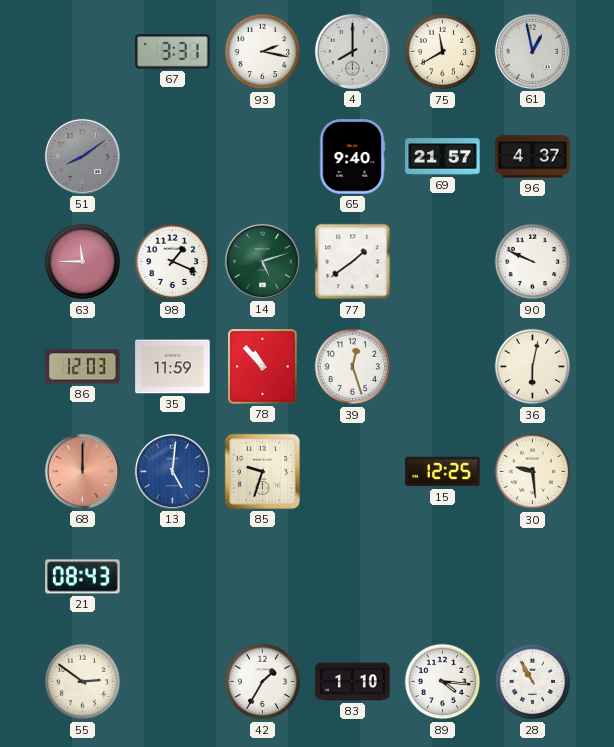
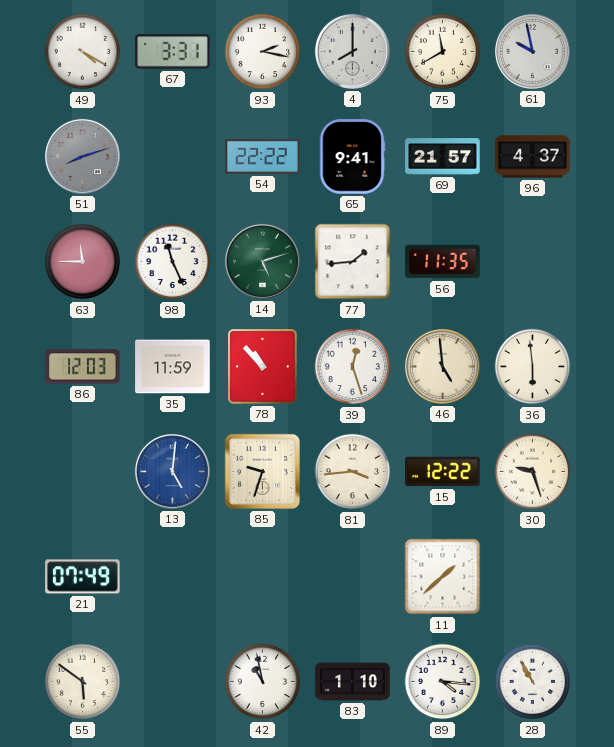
49: none -> 4:20
61: 12:58 -> 9:58
51: 8:09 -> 8:12
54: none -> 22:22
65: 9:40 -> 9:41
98: 1:19 -> 11:26
77: 1:39 -> 1:44
56: none -> 11:35
90: 9:49 -> none
46: none -> 4:59
36: 6:02 -> 5:59
68: 12:00 -> none
81: none -> 3:44
15: 12:25 -> 12:22
30: 9:29 -> 9:27
21: 08:43 -> 07:49
11: none -> 1:38
55: 2:51 -> 5:51
42: 1:35 -> 10:58
